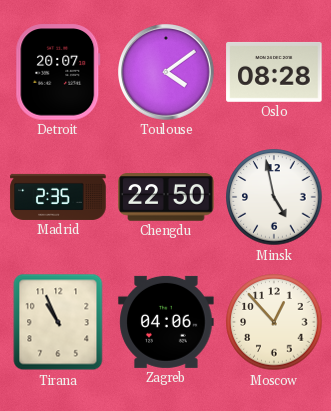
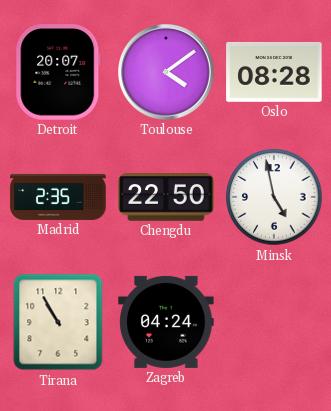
Tirana: 10:56 -> 10:55
Zagreb: 04:06 -> 04:24
Moscow: 12:53 -> none
